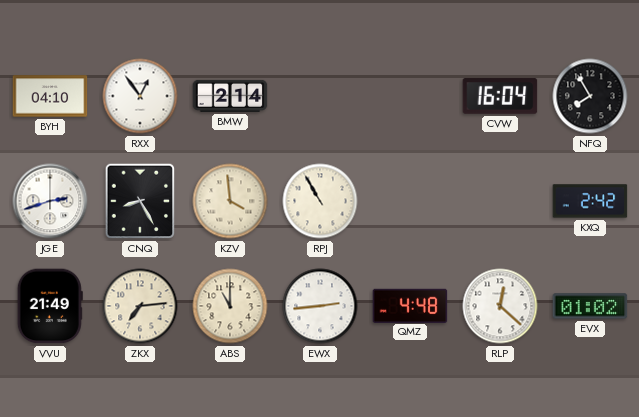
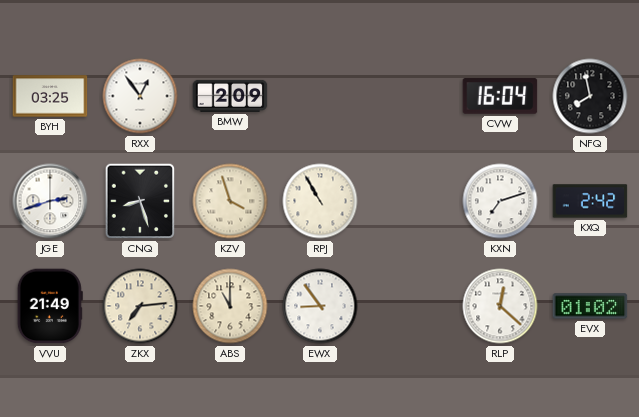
BYH: 04:10 -> 03:25
BMW: 2:14 -> 2:09
NFQ: 7:55 -> 7:58
CNQ: 8:25 -> 8:27
KZV: 3:59 -> 3:57
KXN: none -> 7:12
EWX: 2:44 -> 8:54
QMZ: 4:48 -> none
